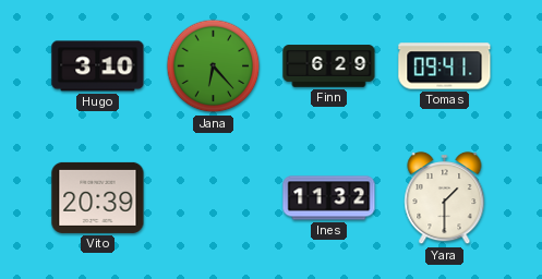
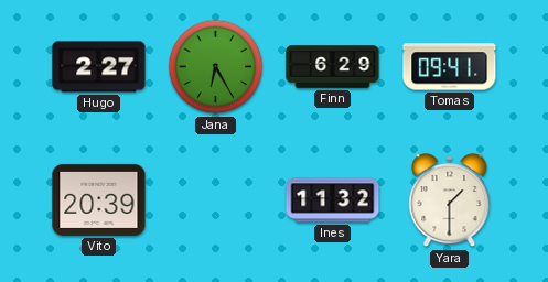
Hugo: 3:10 -> 2:27
Jana: 6:23 -> 6:25
